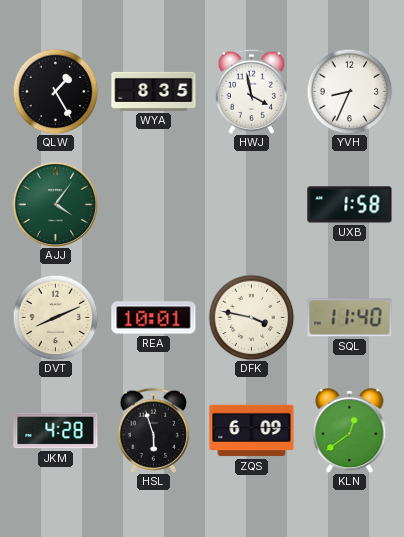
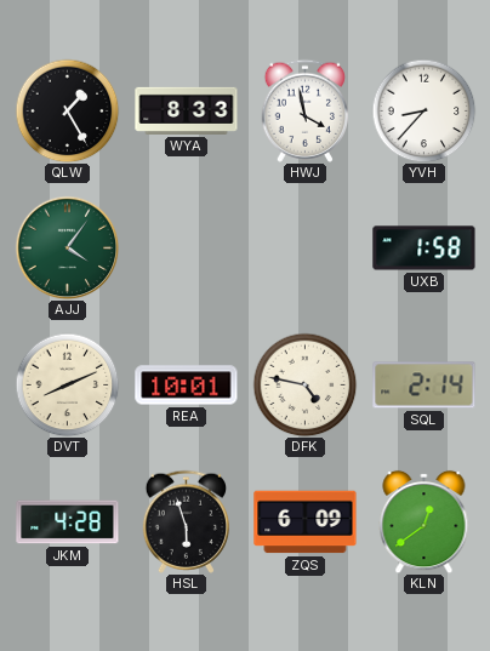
WYA: 8:35 -> 8:33
YVH: 8:34 -> 8:37
DFK: 3:47 -> 4:47
SQL: 11:40 -> 2:14
